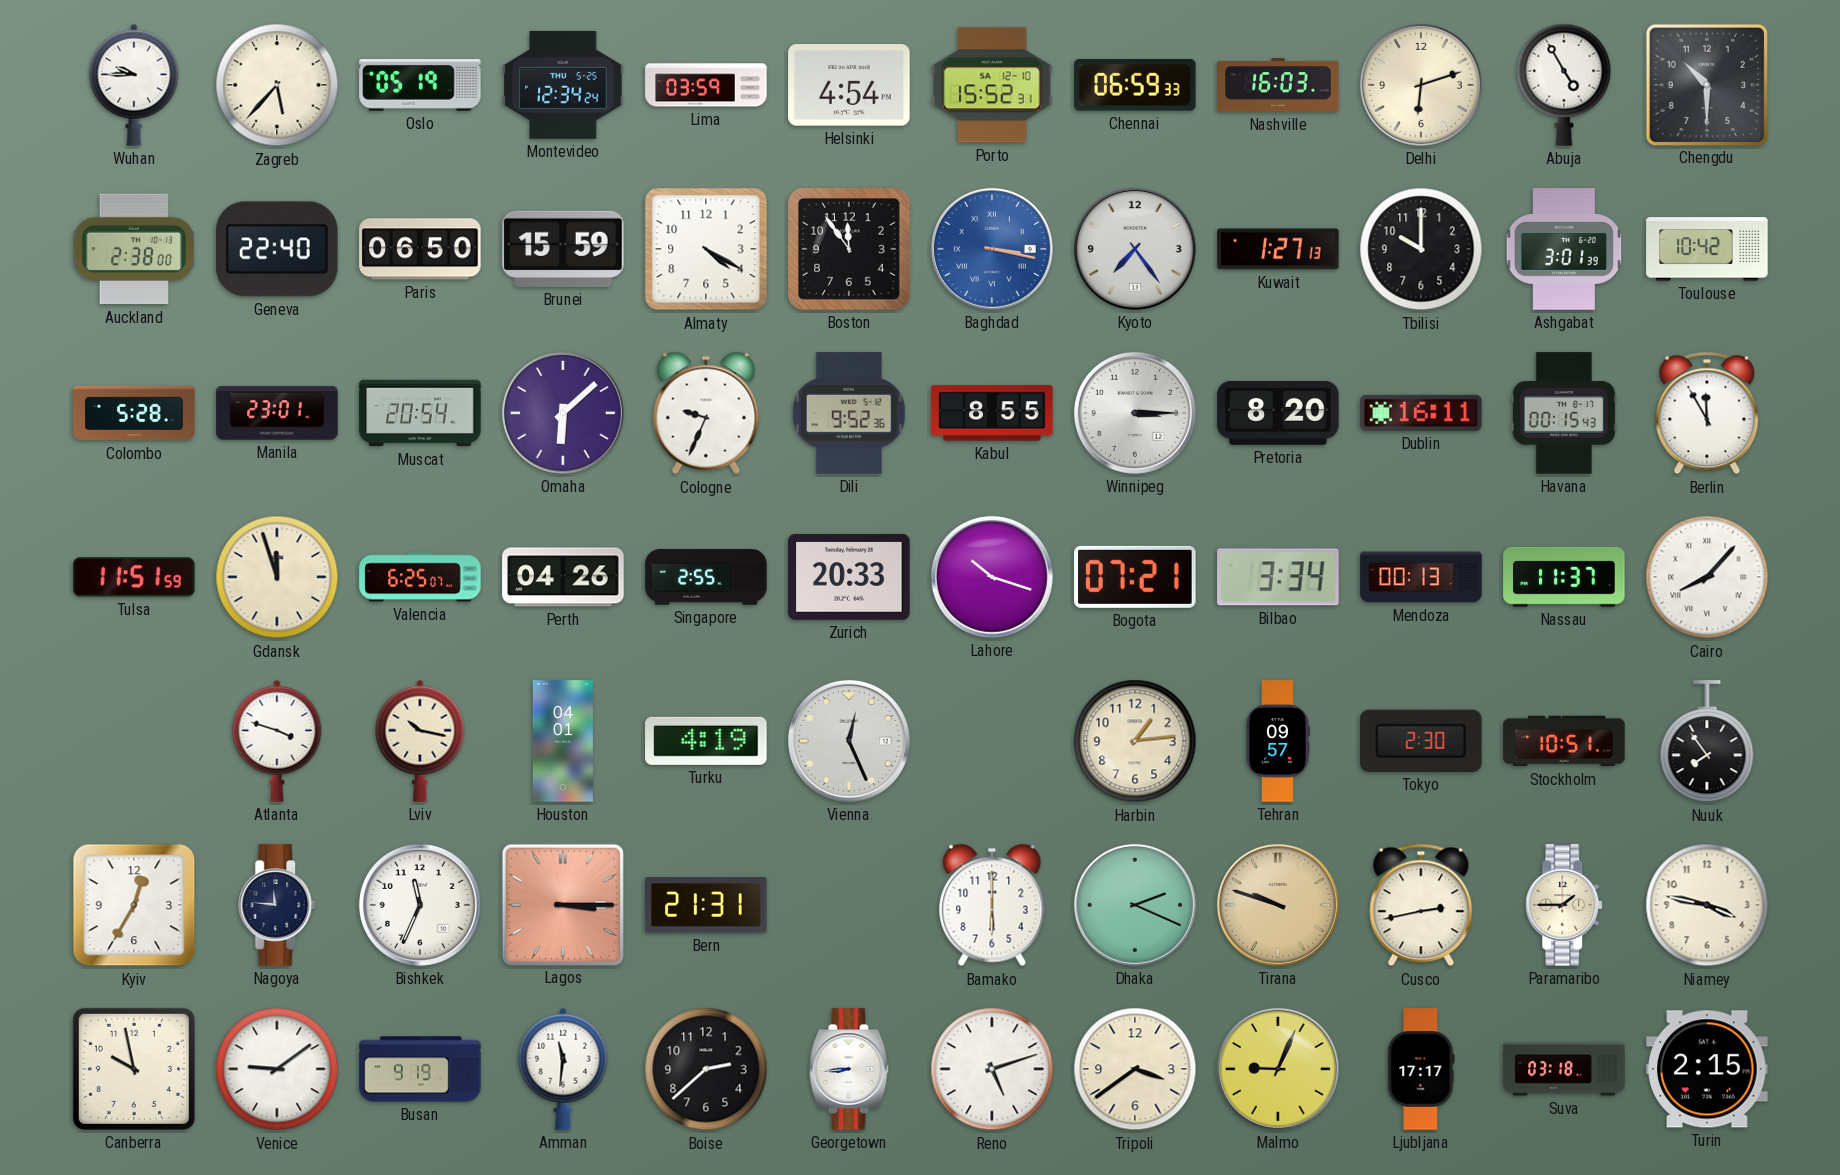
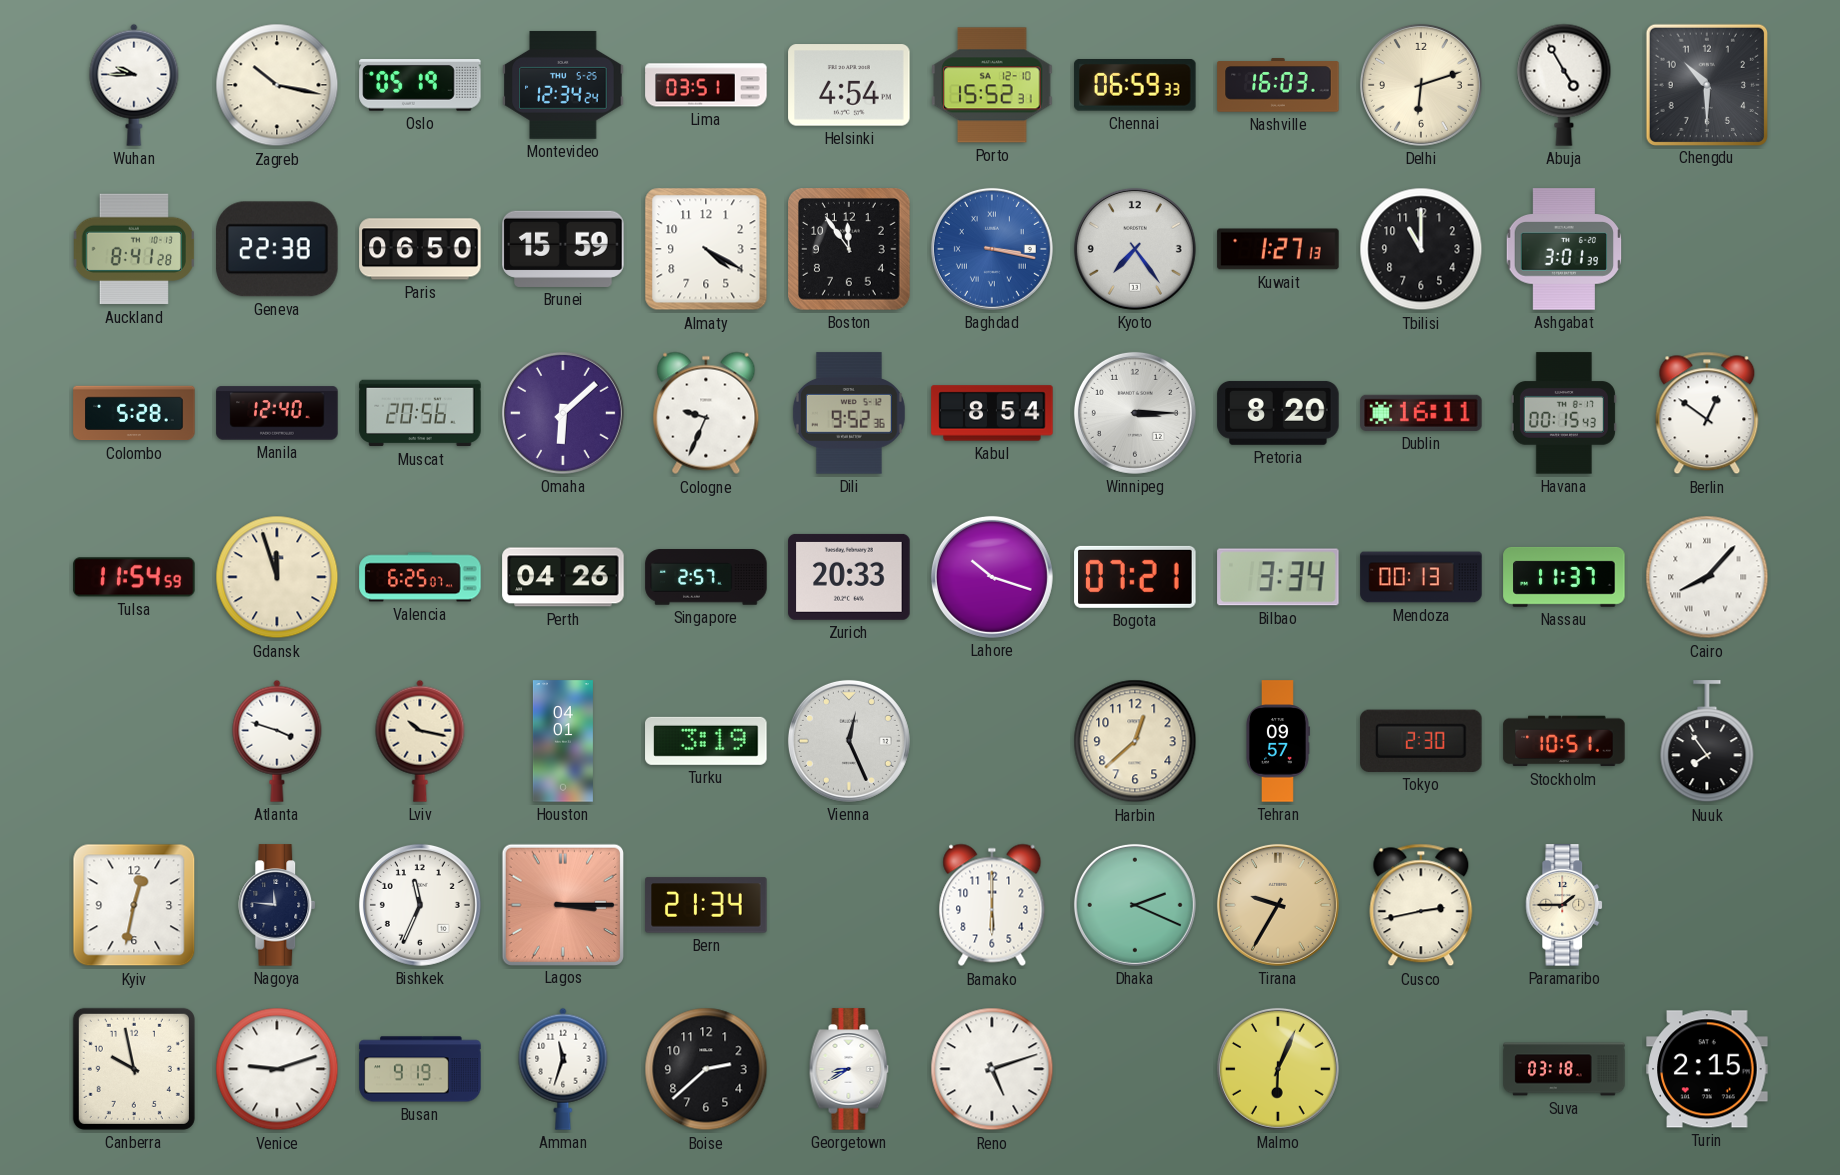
Zagreb: 5:37 -> 10:17
Lima: 03:59 -> 03:51
Auckland: 2:38 -> 8:41
Geneva: 22:40 -> 22:38
Tbilisi: 10:00 -> 11:00
Toulouse: 10:42 -> none
Manila: 23:01 -> 12:40
Muscat: 20:54 -> 20:56
Kabul: 8:55 -> 8:54
Berlin: 11:55 -> 12:51
Tulsa: 11:51 -> 11:54
Singapore: 2:55 -> 2:57
Turku: 4:19 -> 3:19
Harbin: 1:14 -> 12:38
Kyiv: 12:35 -> 12:32
Bern: 21:31 -> 21:34
Tirana: 9:48 -> 9:35
Niamey: 3:47 -> none
Venice: 9:09 -> 9:12
Amman: 11:31 -> 11:33
Georgetown: 8:44 -> 8:40
Tripoli: 3:39 -> none
Malmo: 9:04 -> 6:04
Ljubljana: 17:17 -> none
